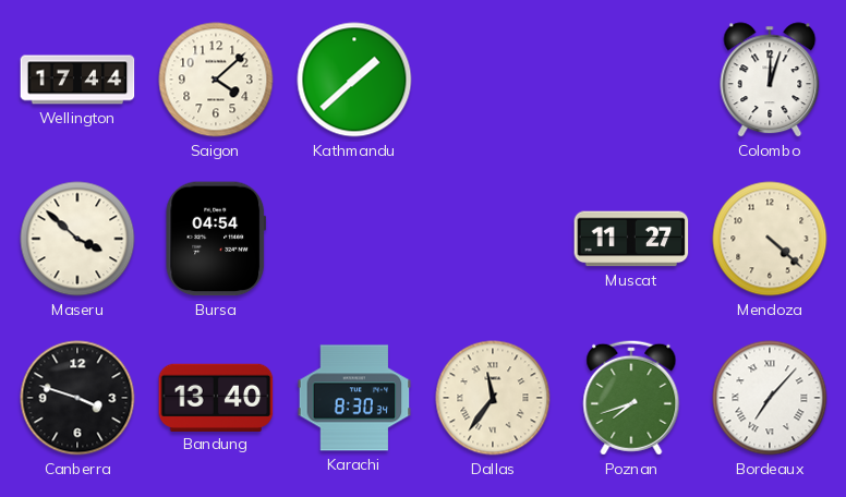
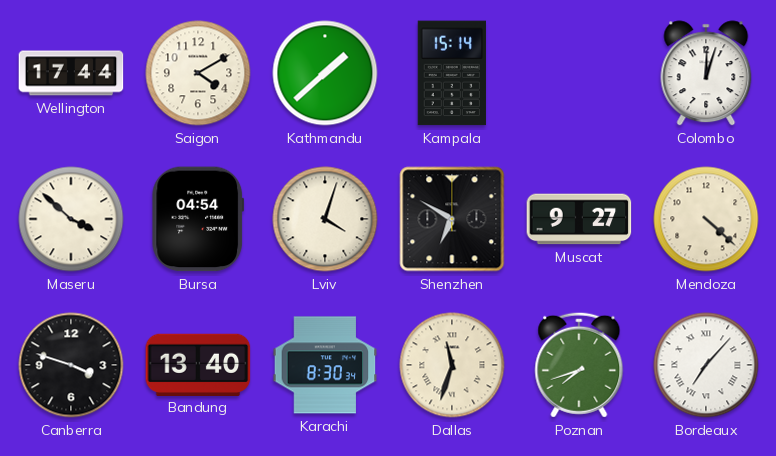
Saigon: 4:08 -> 4:10
Kampala: none -> 15:14
Lviv: none -> 4:03
Shenzhen: none -> 6:50
Muscat: 11:27 -> 9:27
Dallas: 11:36 -> 11:33
